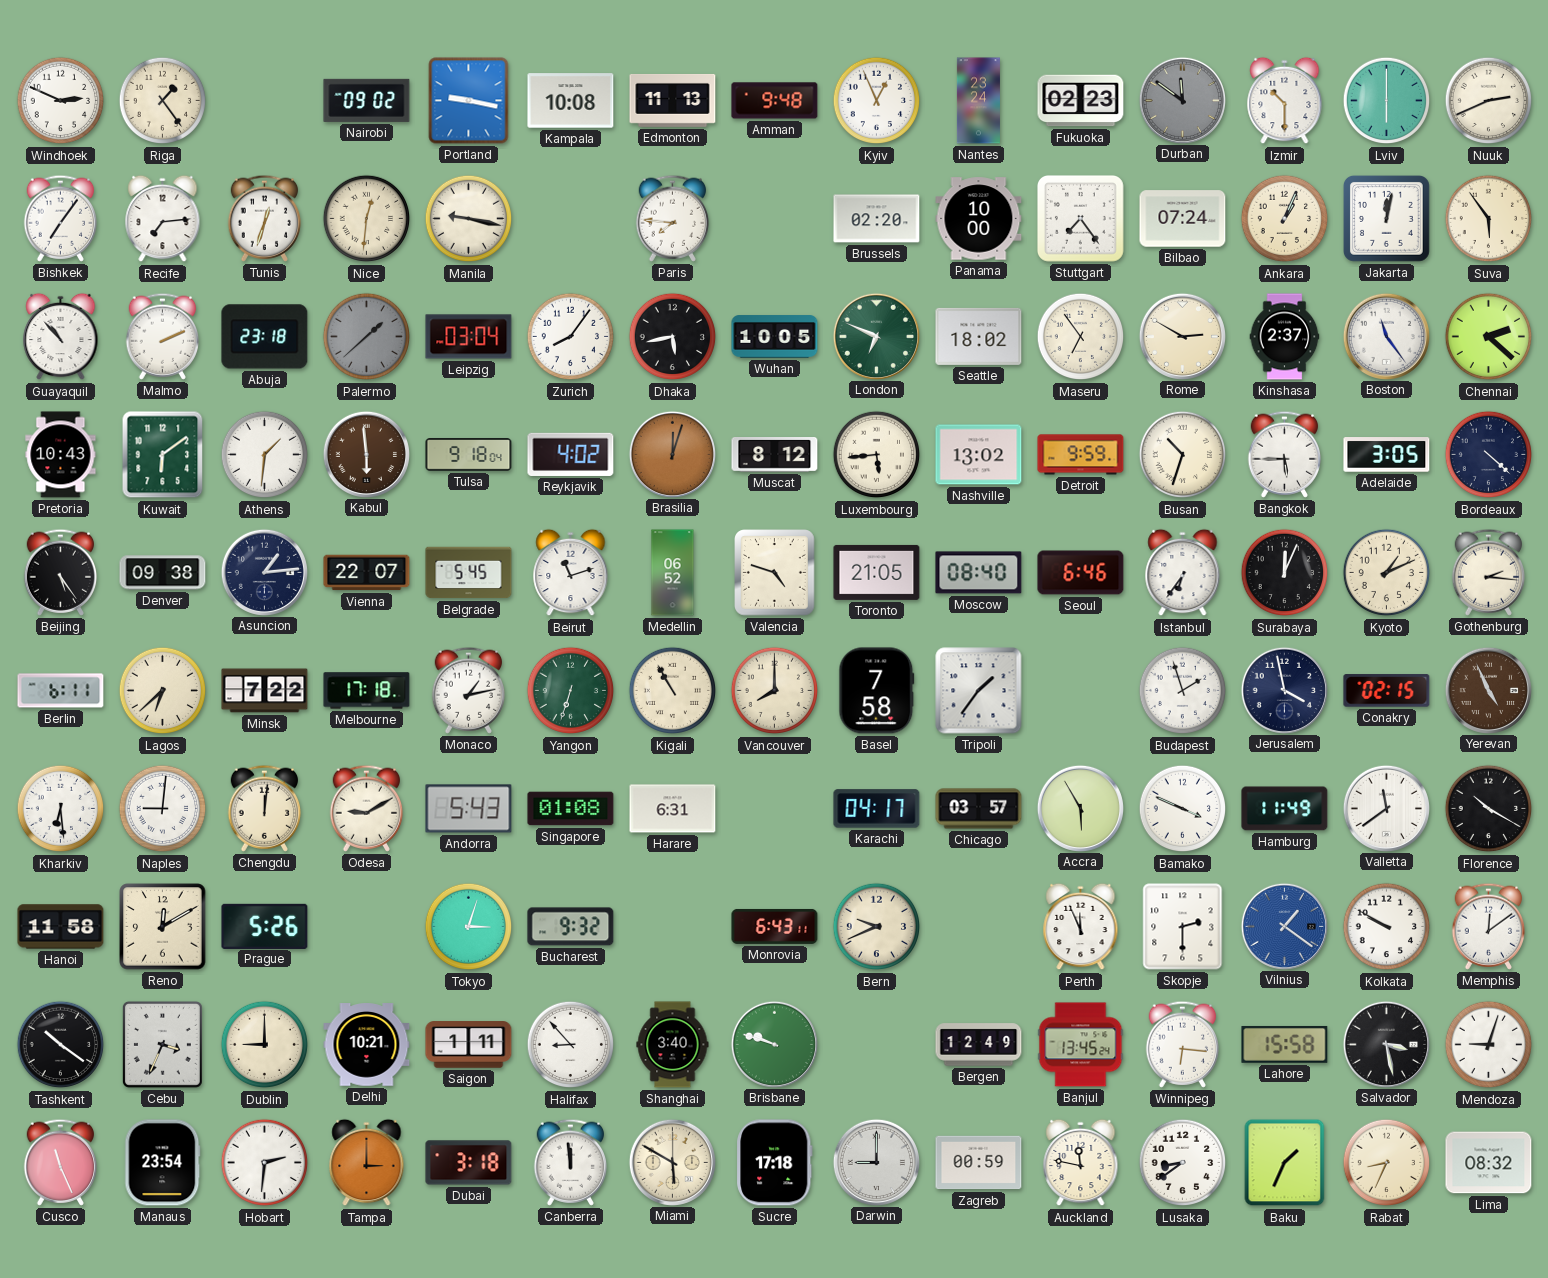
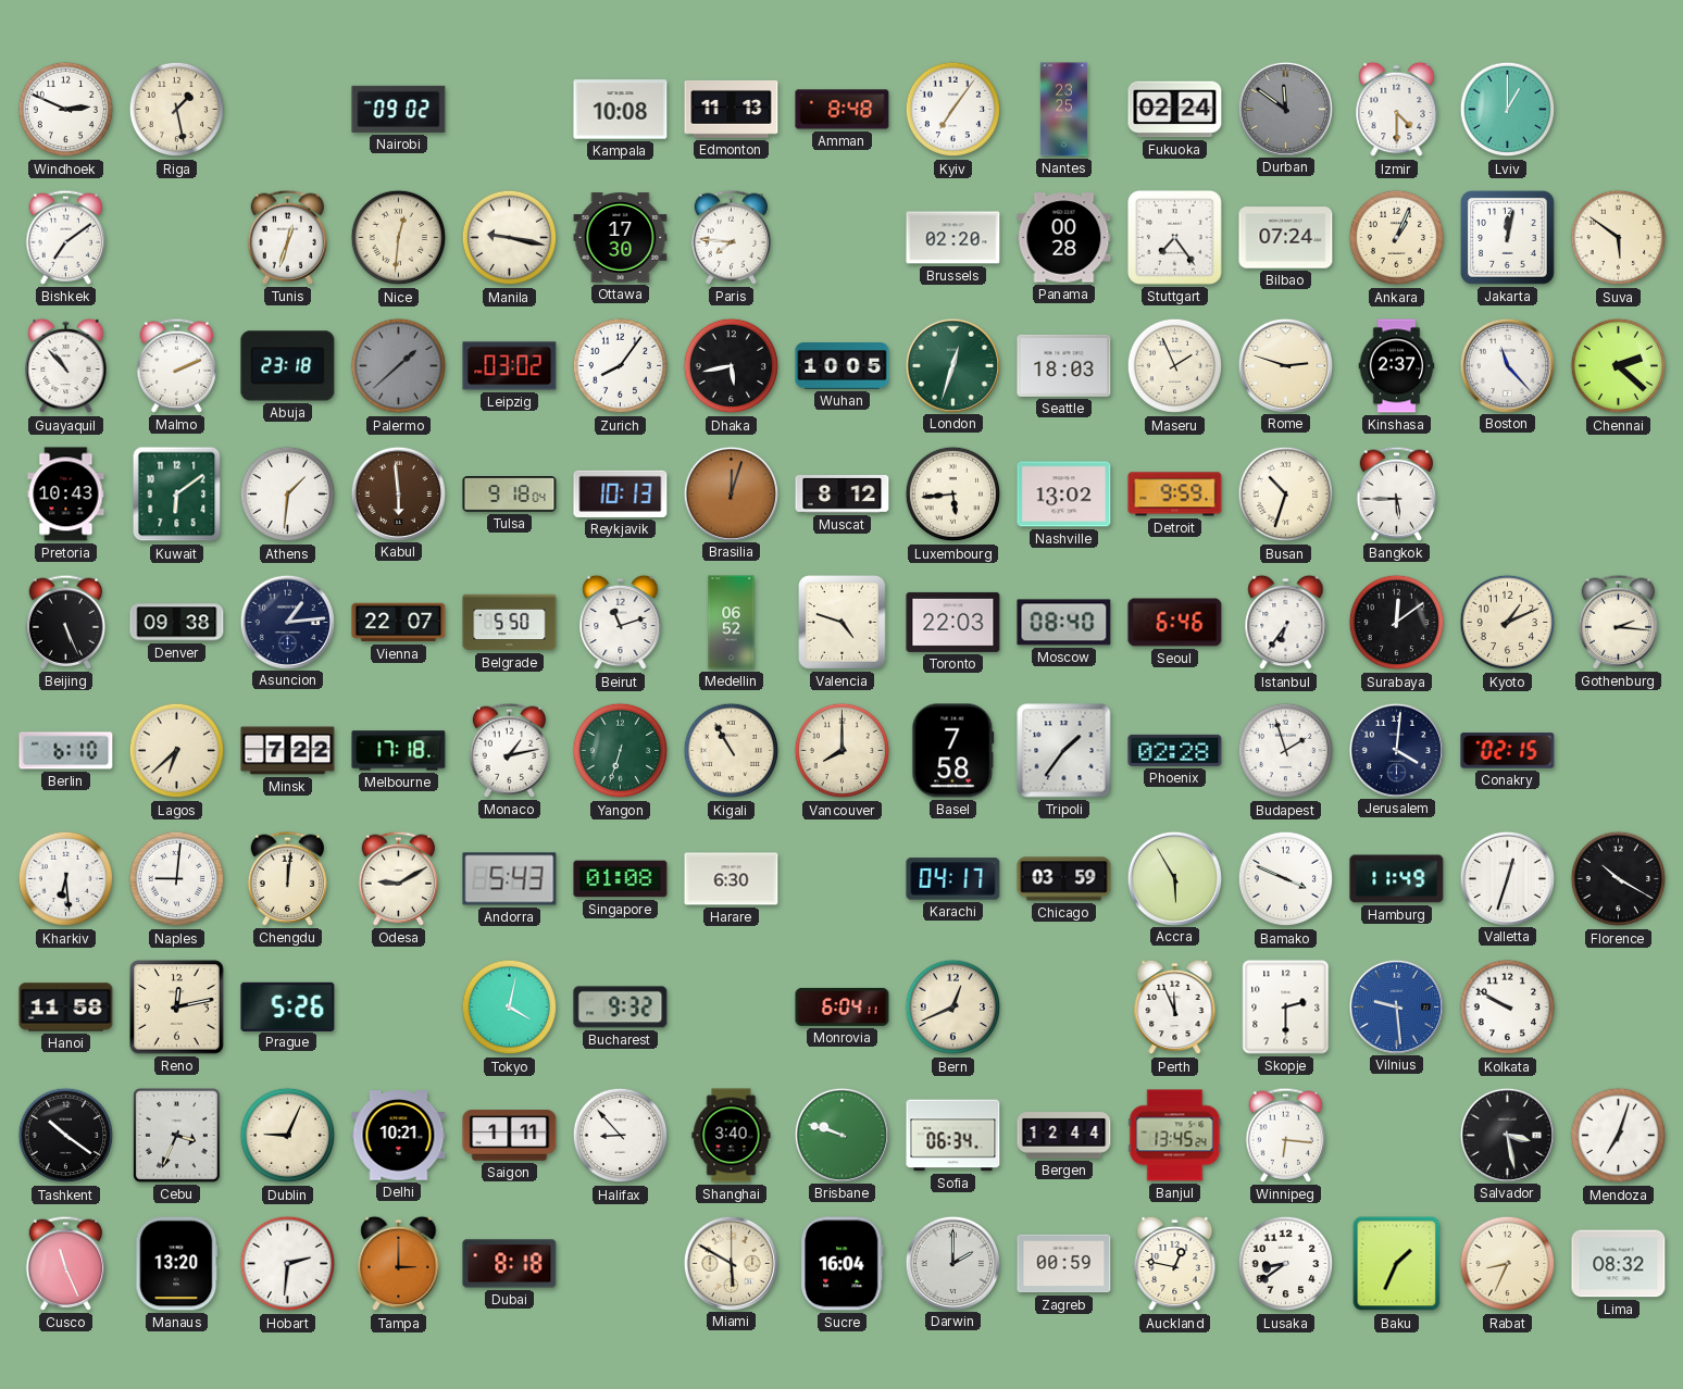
Riga: 1:24 -> 1:28
Portland: 9:17 -> none
Amman: 9:48 -> 8:48
Kyiv: 12:56 -> 7:06
Nantes: 23:24 -> 23:25
Fukuoka: 02:23 -> 02:24
Izmir: 10:30 -> 4:30
Lviv: 6:00 -> 1:00
Nuuk: 2:41 -> none
Bishkek: 7:06 -> 7:09
Recife: 7:14 -> none
Ottawa: none -> 17:30
Panama: 10:00 -> 00:28
Suva: 5:54 -> 5:51
Leipzig: 03:04 -> 03:02
London: 6:49 -> 12:33
Seattle: 18:02 -> 18:03
Maseru: 6:54 -> 1:56
Rome: 2:50 -> 2:48
Boston: 11:24 -> 11:23
Reykjavik: 4:02 -> 10:13
Adelaide: 3:05 -> none
Bordeaux: 4:22 -> none
Beijing: 5:24 -> 5:26
Belgrade: 5:45 -> 5:50
Toronto: 21:05 -> 22:03
Surabaya: 12:04 -> 12:09
Berlin: 6:11 -> 6:10
Phoenix: none -> 02:28
Jerusalem: 3:58 -> 4:01
Yerevan: 4:56 -> none
Harare: 6:31 -> 6:30
Chicago: 03:57 -> 03:59
Valletta: 11:39 -> 12:33
Reno: 12:10 -> 12:13
Tokyo: 3:03 -> 4:02
Monrovia: 6:43 -> 6:04
Bern: 9:41 -> 12:41
Vilnius: 1:21 -> 9:29
Memphis: 12:09 -> none
Dublin: 9:00 -> 9:04
Sofia: none -> 06:34
Bergen: 12:49 -> 12:44
Lahore: 15:58 -> none
Mendoza: 9:03 -> 7:03
Manaus: 23:54 -> 13:20
Dubai: 3:18 -> 8:18
Canberra: 11:59 -> none
Sucre: 17:18 -> 16:04
Darwin: 9:00 -> 2:00
Auckland: 11:47 -> 12:47
